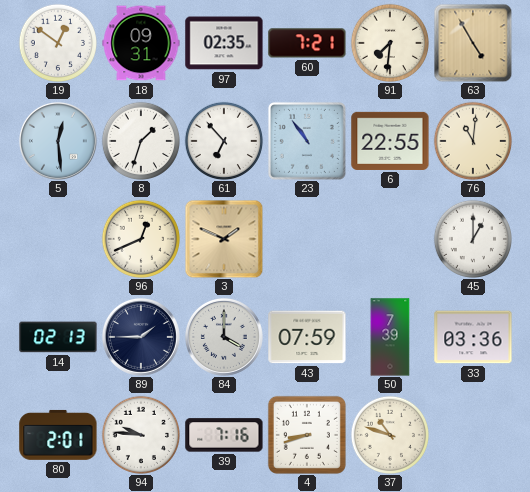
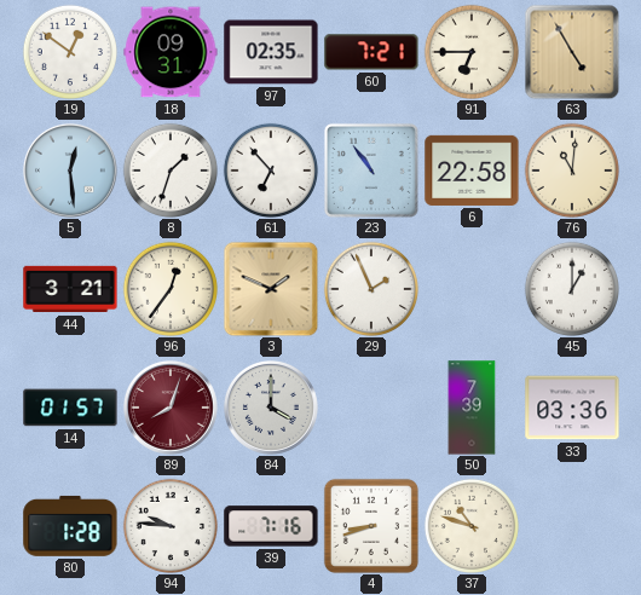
91: 7:31 -> 6:45
6: 22:55 -> 22:58
44: none -> 3:21
96: 12:41 -> 12:36
29: none -> 1:56
14: 02:13 -> 01:57
89: 1:45 -> 8:03
89 dial: navy -> burgundy
43: 07:59 -> none
80: 2:01 -> 1:28
